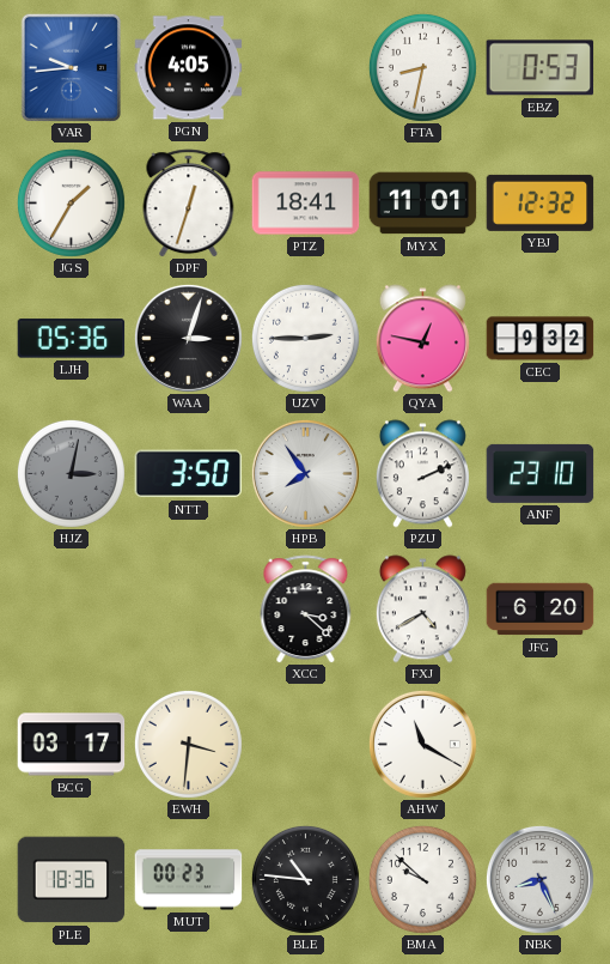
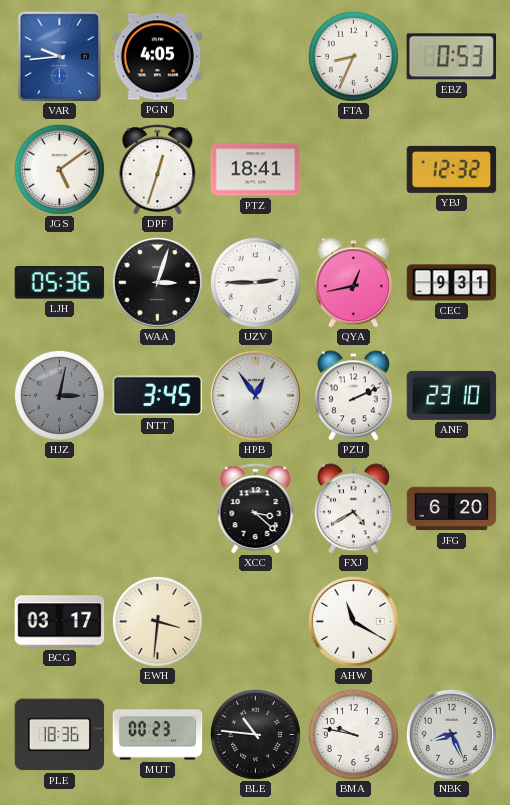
FTA: 8:32 -> 8:34
JGS: 1:35 -> 5:09
MYX: 11:01 -> none
QYA: 12:47 -> 12:43
CEC: 9:32 -> 9:31
NTT: 3:50 -> 3:45
HPB: 7:54 -> 12:54
BMA: 9:52 -> 9:47
